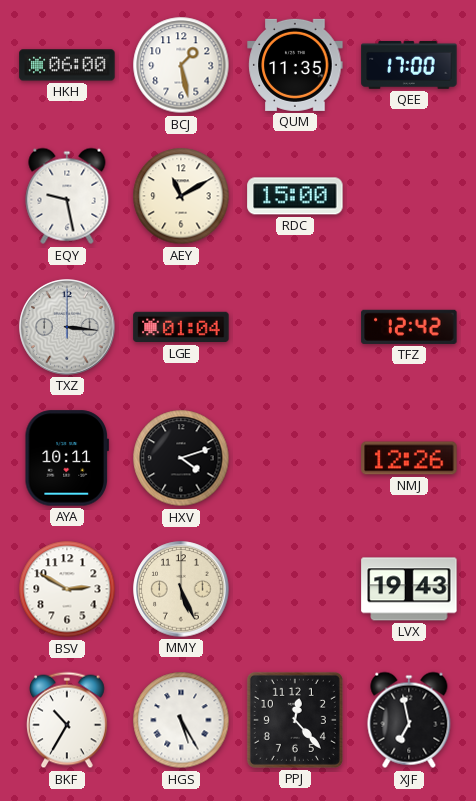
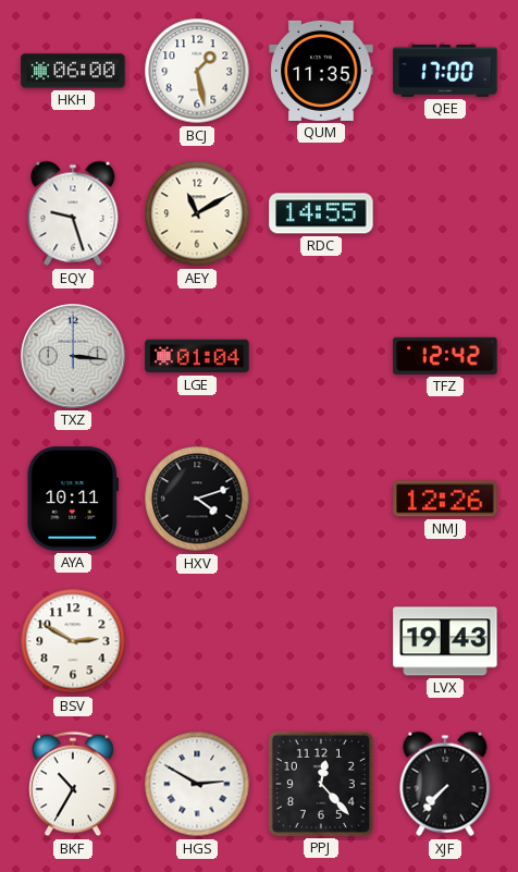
EQY: 9:28 -> 9:27
RDC: 15:00 -> 14:55
MMY: 5:26 -> none
HGS: 5:25 -> 2:50
XJF: 6:58 -> 7:37
